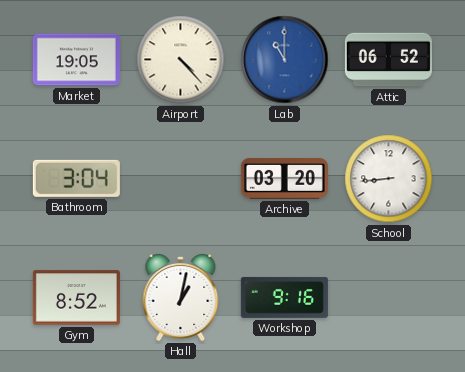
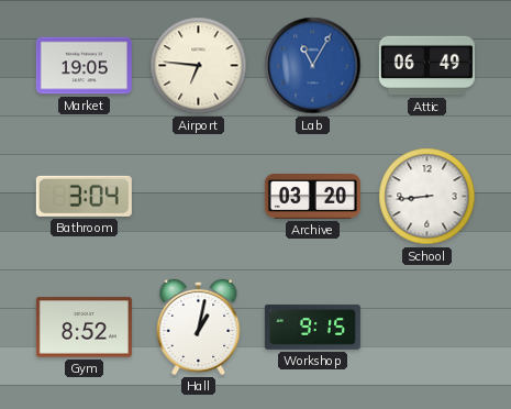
Airport: 4:23 -> 6:46
Lab: 11:00 -> 11:05
Attic: 06:52 -> 06:49
Workshop: 9:16 -> 9:15
